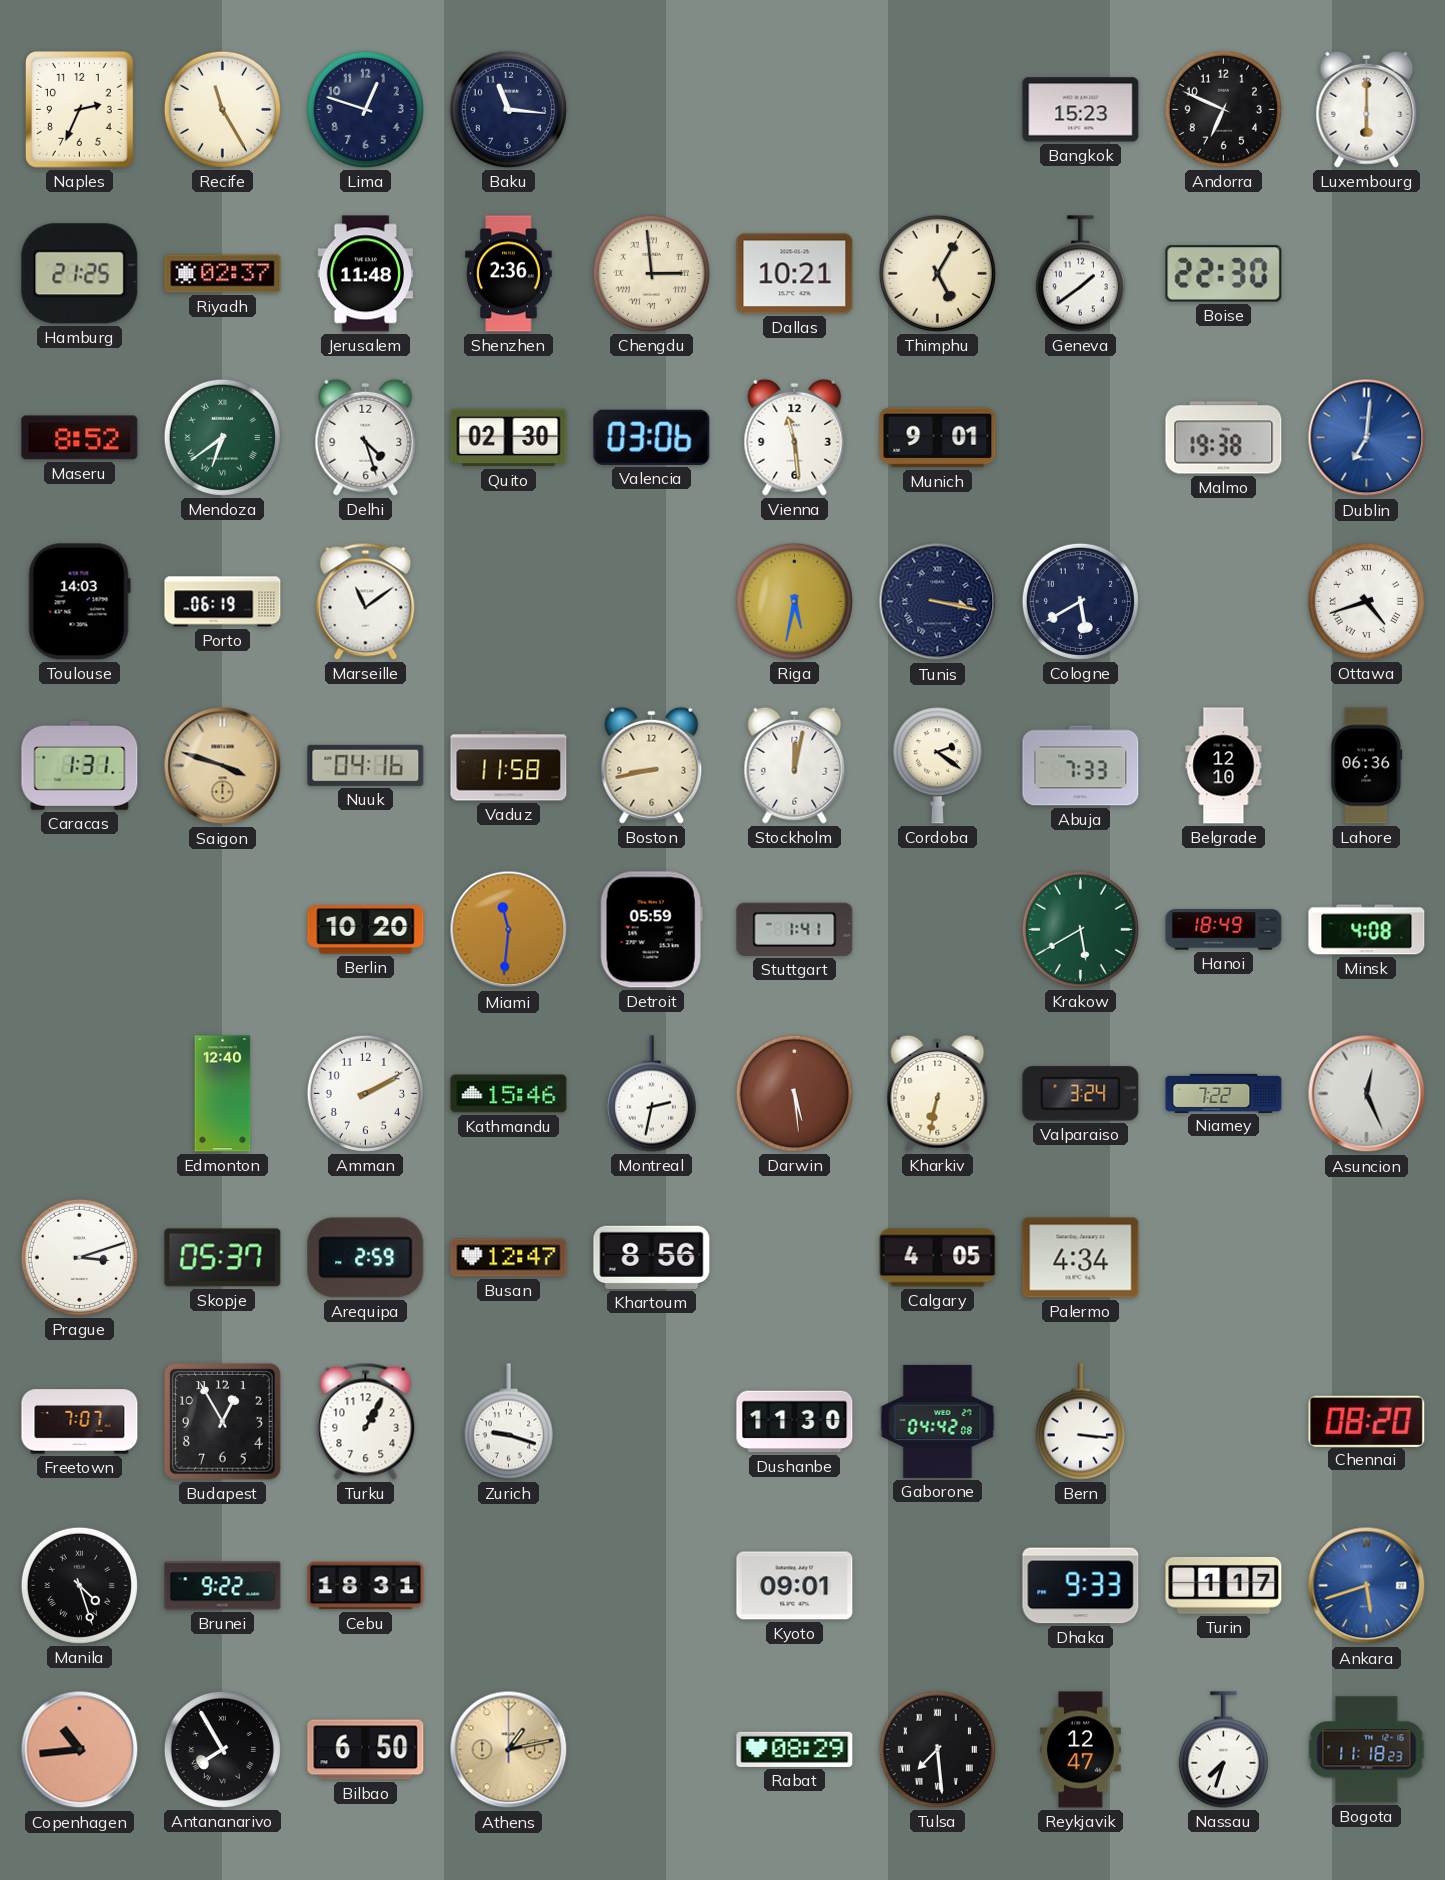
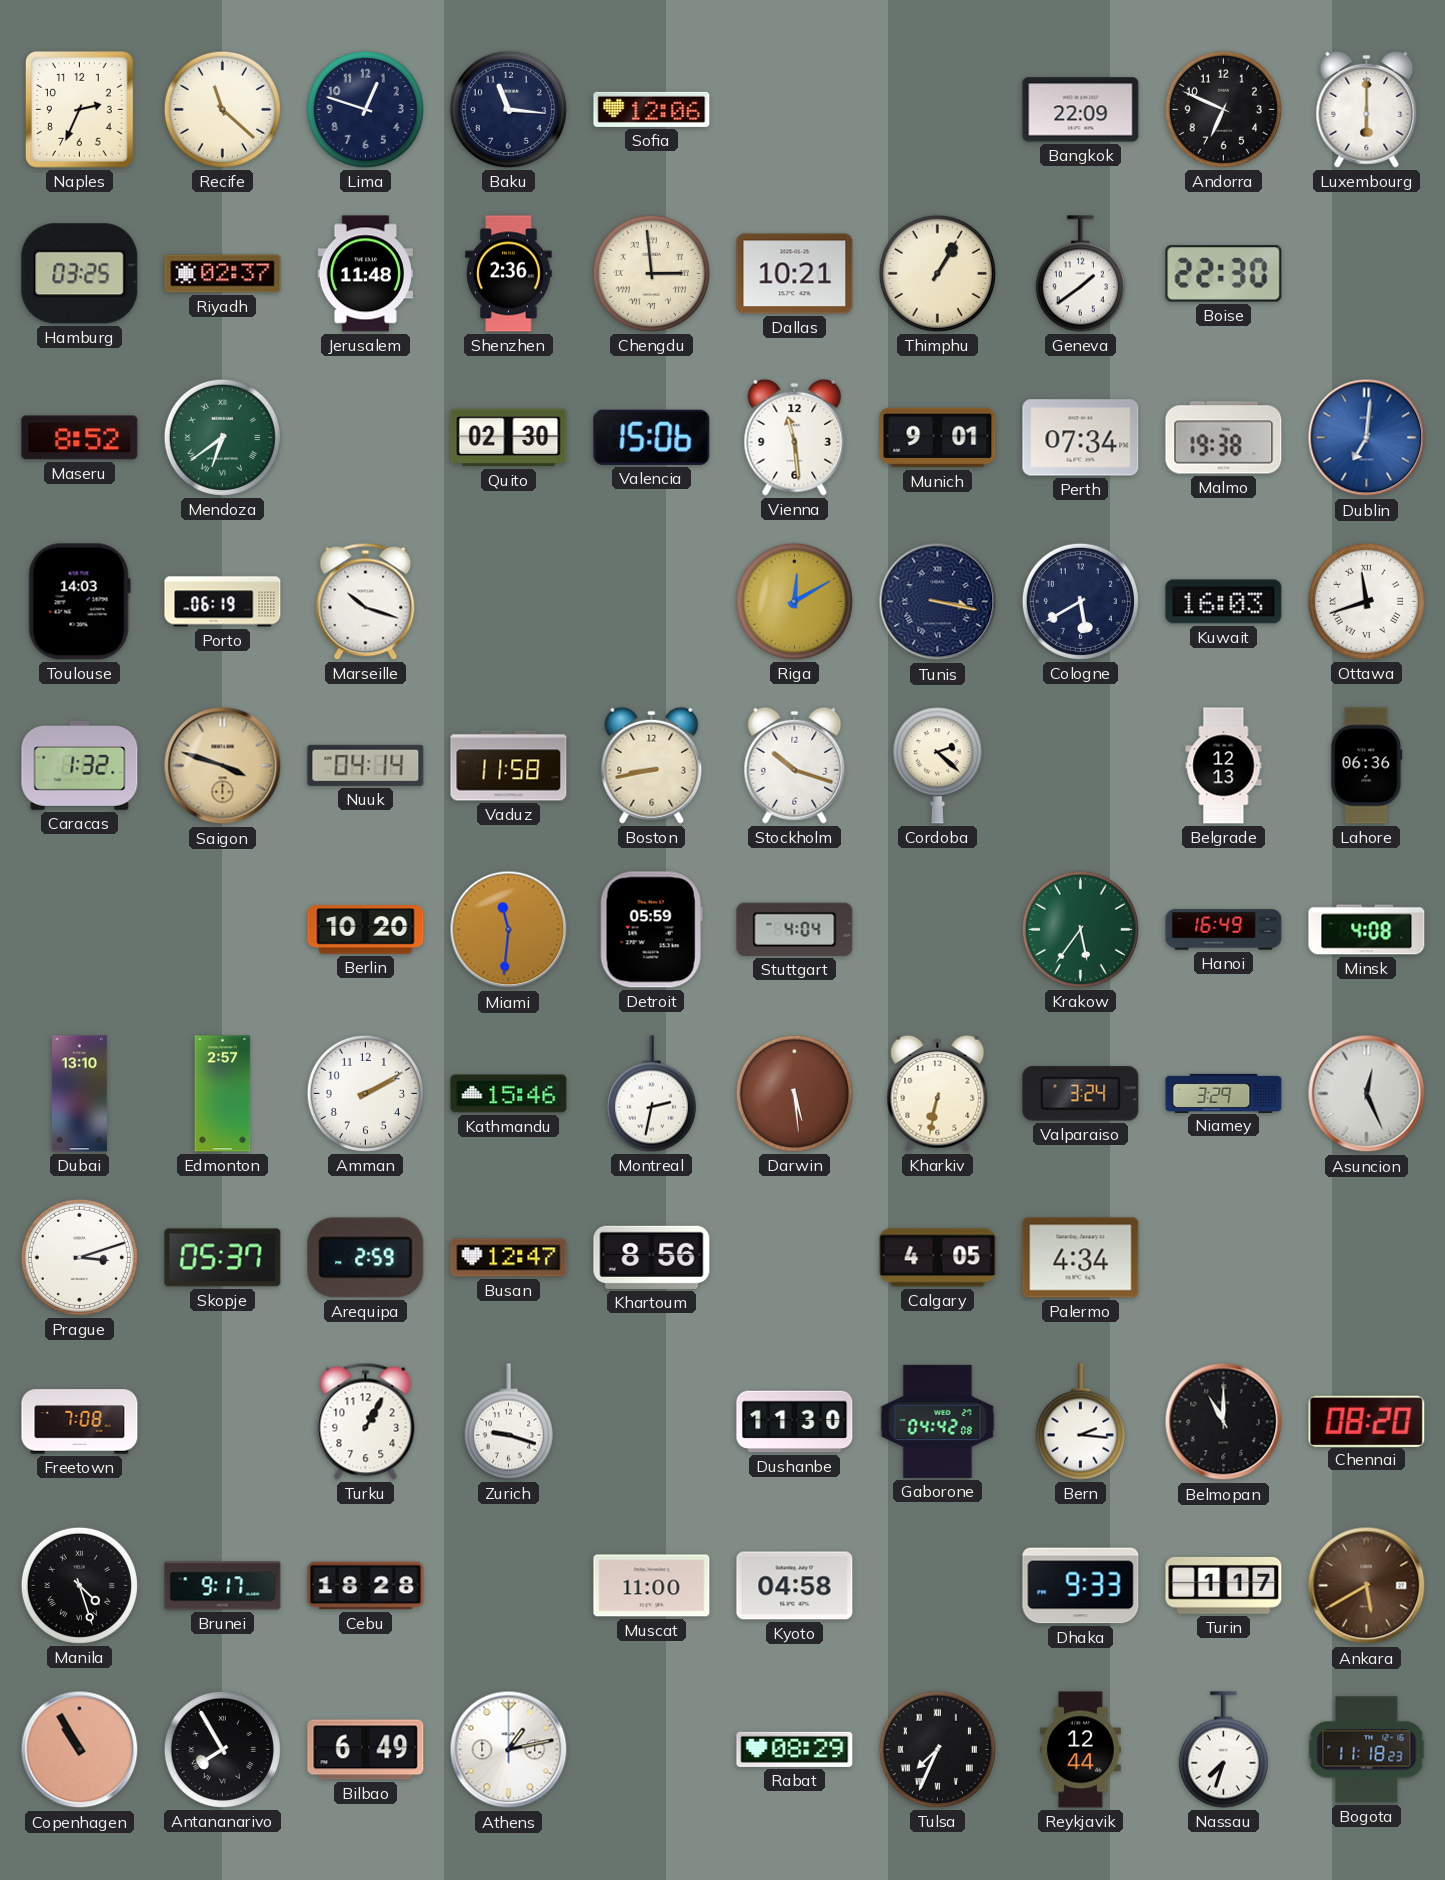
Recife: 11:25 -> 11:22
Sofia: none -> 12:06
Bangkok: 15:23 -> 22:09
Hamburg: 21:25 -> 03:25
Thimphu: 5:05 -> 1:05
Delhi: 4:27 -> none
Valencia: 03:06 -> 15:06
Perth: none -> 07:34
Marseille: 11:09 -> 10:18
Riga: 5:32 -> 12:10
Kuwait: none -> 16:03
Ottawa: 4:42 -> 11:42
Caracas: 1:31 -> 1:32
Nuuk: 04:16 -> 04:14
Stockholm: 12:02 -> 10:18
Cordoba: 2:21 -> 2:22
Abuja: 7:33 -> none
Belgrade: 12:10 -> 12:13
Stuttgart: 1:41 -> 4:04
Krakow: 5:40 -> 5:36
Hanoi: 18:49 -> 16:49
Dubai: none -> 13:10
Edmonton: 12:40 -> 2:57
Niamey: 7:22 -> 3:29
Freetown: 7:07 -> 7:08
Budapest: 12:55 -> none
Bern: 3:16 -> 2:16
Belmopan: none -> 11:00
Brunei: 9:22 -> 9:17
Cebu: 18:31 -> 18:28
Muscat: none -> 11:00
Kyoto: 09:01 -> 04:58
Ankara: 5:42 -> 5:40
Ankara dial: blue -> brown
Copenhagen: 10:44 -> 10:55
Bilbao: 6:50 -> 6:49
Athens dial: champagne -> white
Tulsa: 7:29 -> 7:34
Reykjavik: 12:47 -> 12:44
